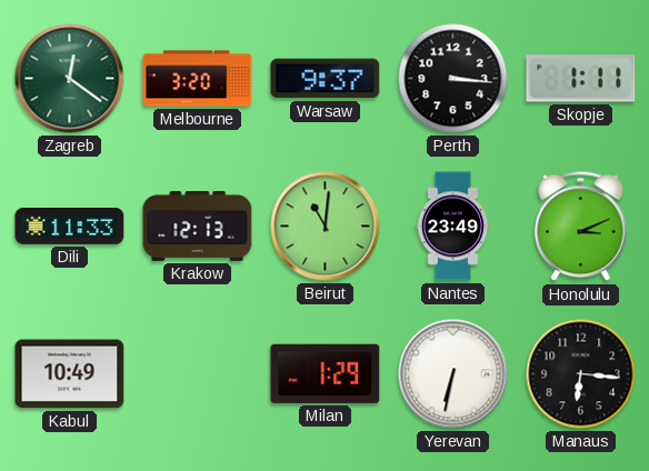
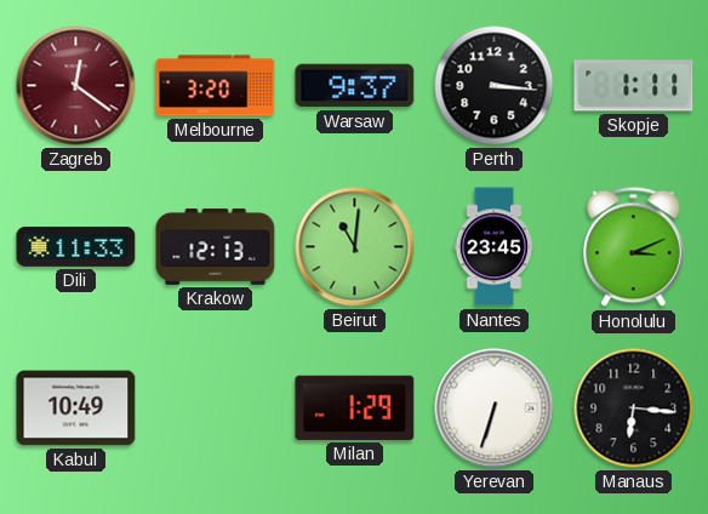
Zagreb dial: green -> burgundy
Nantes: 23:49 -> 23:45
Yerevan: 6:32 -> 6:33
